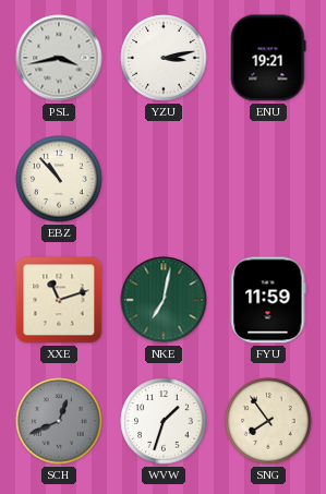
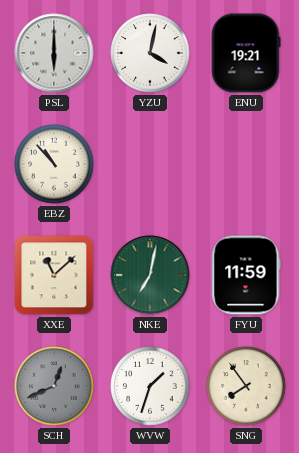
PSL: 3:43 -> 6:00
YZU: 3:13 -> 4:02
XXE: 11:12 -> 11:08
